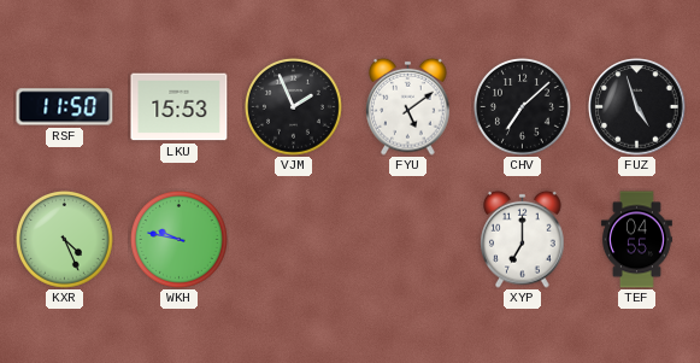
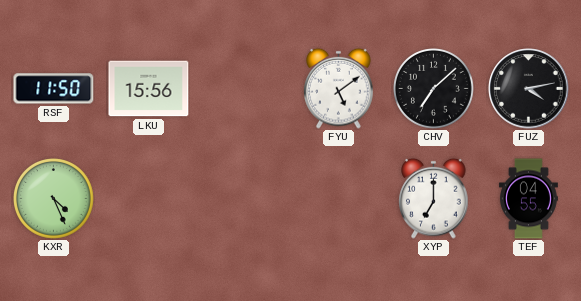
LKU: 15:53 -> 15:56
VJM: 1:56 -> none
FUZ: 4:57 -> 4:13
WKH: 9:47 -> none
